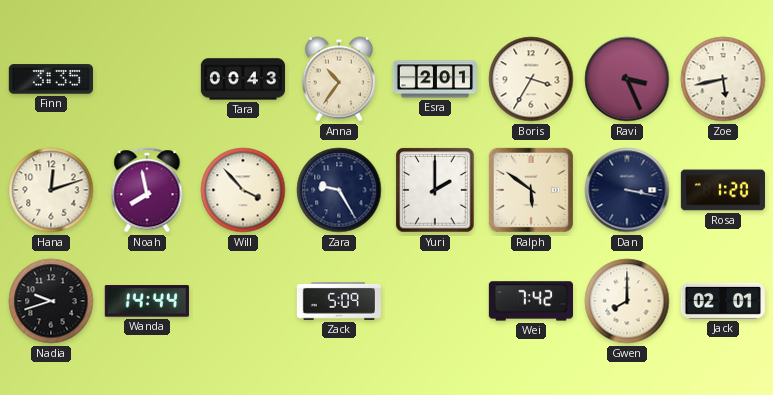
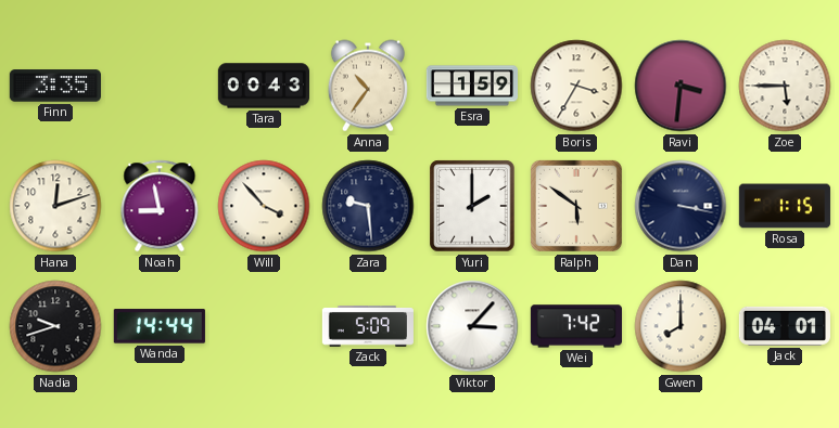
Esra: 2:01 -> 1:59
Ravi: 3:26 -> 3:31
Zoe: 5:43 -> 5:45
Noah: 7:58 -> 8:58
Zara: 9:25 -> 9:29
Rosa: 1:20 -> 1:15
Viktor: none -> 3:07
Jack: 02:01 -> 04:01
